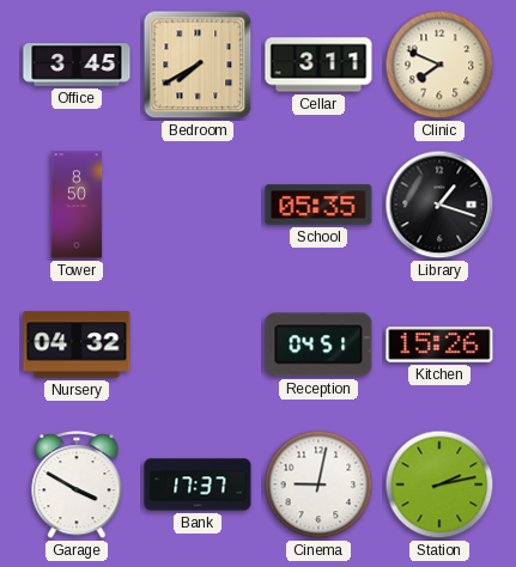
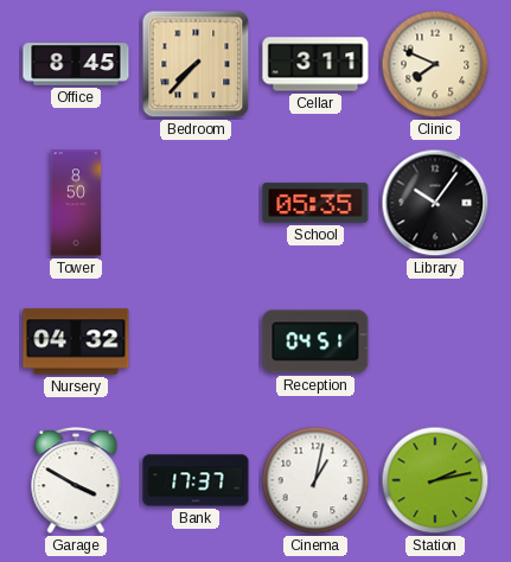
Office: 3:45 -> 8:45
Bedroom: 7:40 -> 7:37
Library: 1:18 -> 10:06
Kitchen: 15:26 -> none
Cinema: 9:02 -> 1:02
